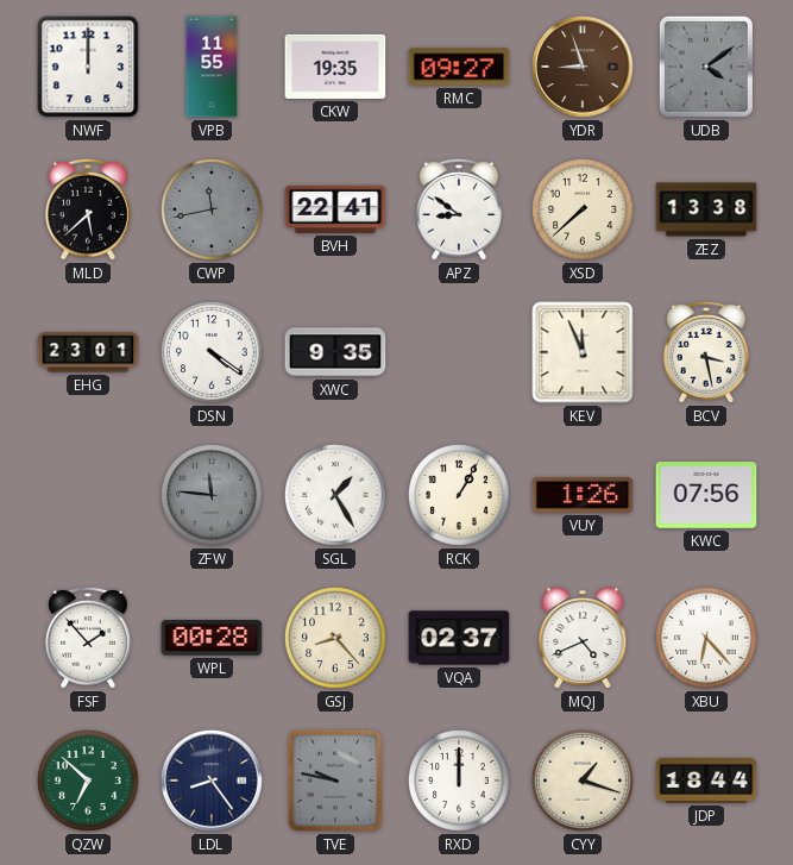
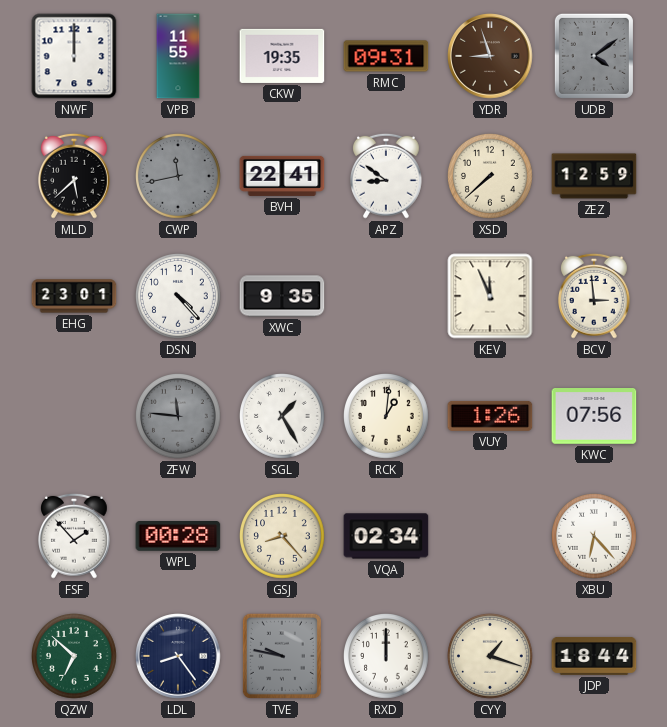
RMC: 09:27 -> 09:31
ZEZ: 13:38 -> 12:59
DSN: 4:21 -> 4:23
BCV: 3:28 -> 2:59
RCK: 1:05 -> 1:01
VQA: 02:37 -> 02:34
MQJ: 4:41 -> none
